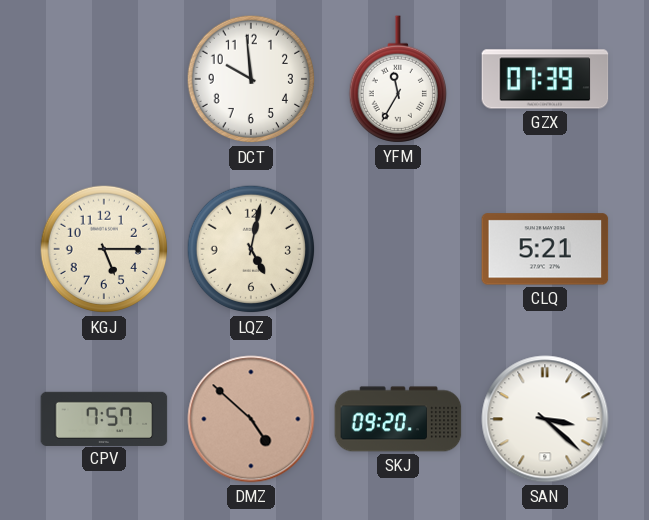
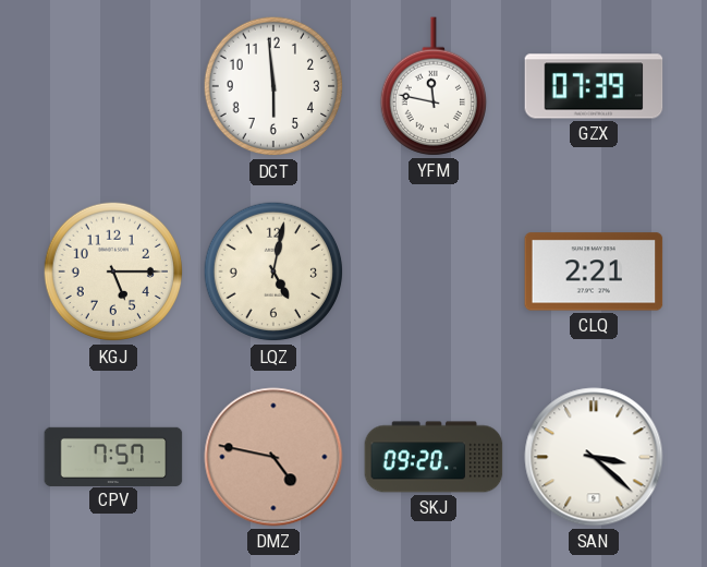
DCT: 9:59 -> 5:59
YFM: 11:35 -> 11:47
CLQ: 5:21 -> 2:21
DMZ: 4:52 -> 4:47
